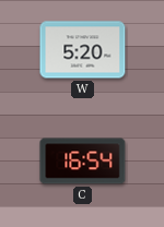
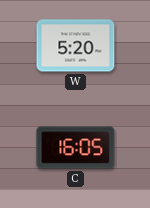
C: 16:54 -> 16:05
